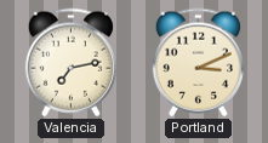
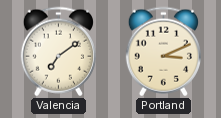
Valencia: 7:13 -> 7:09
